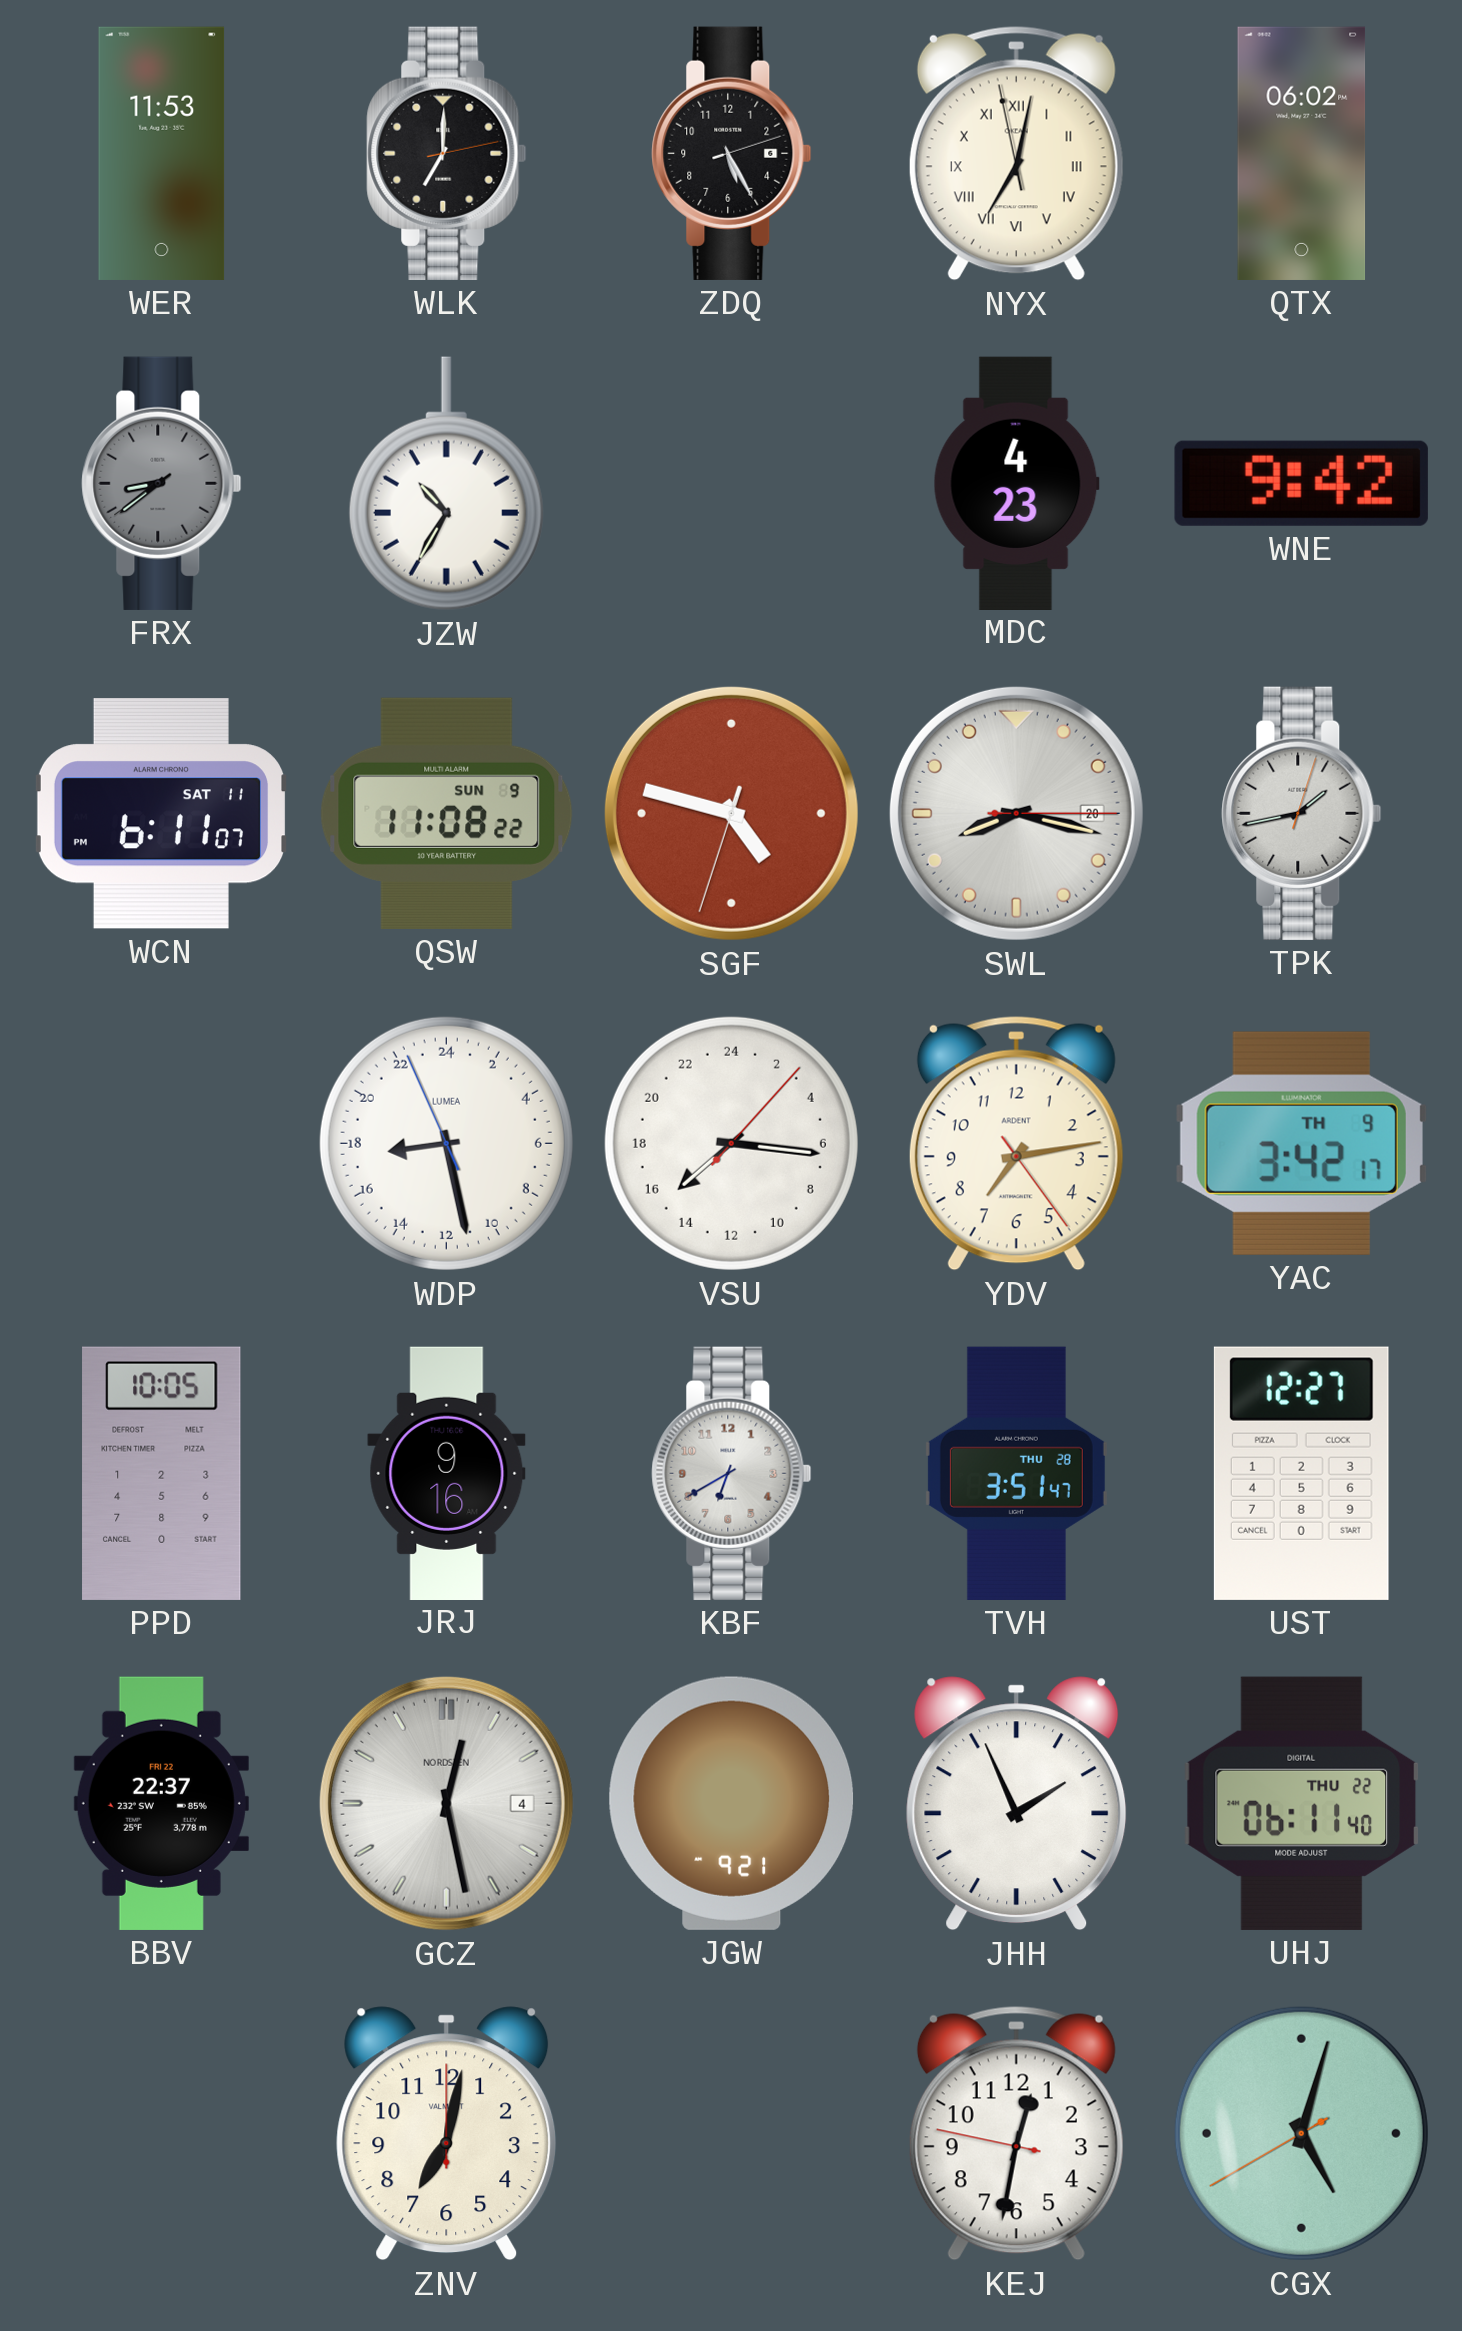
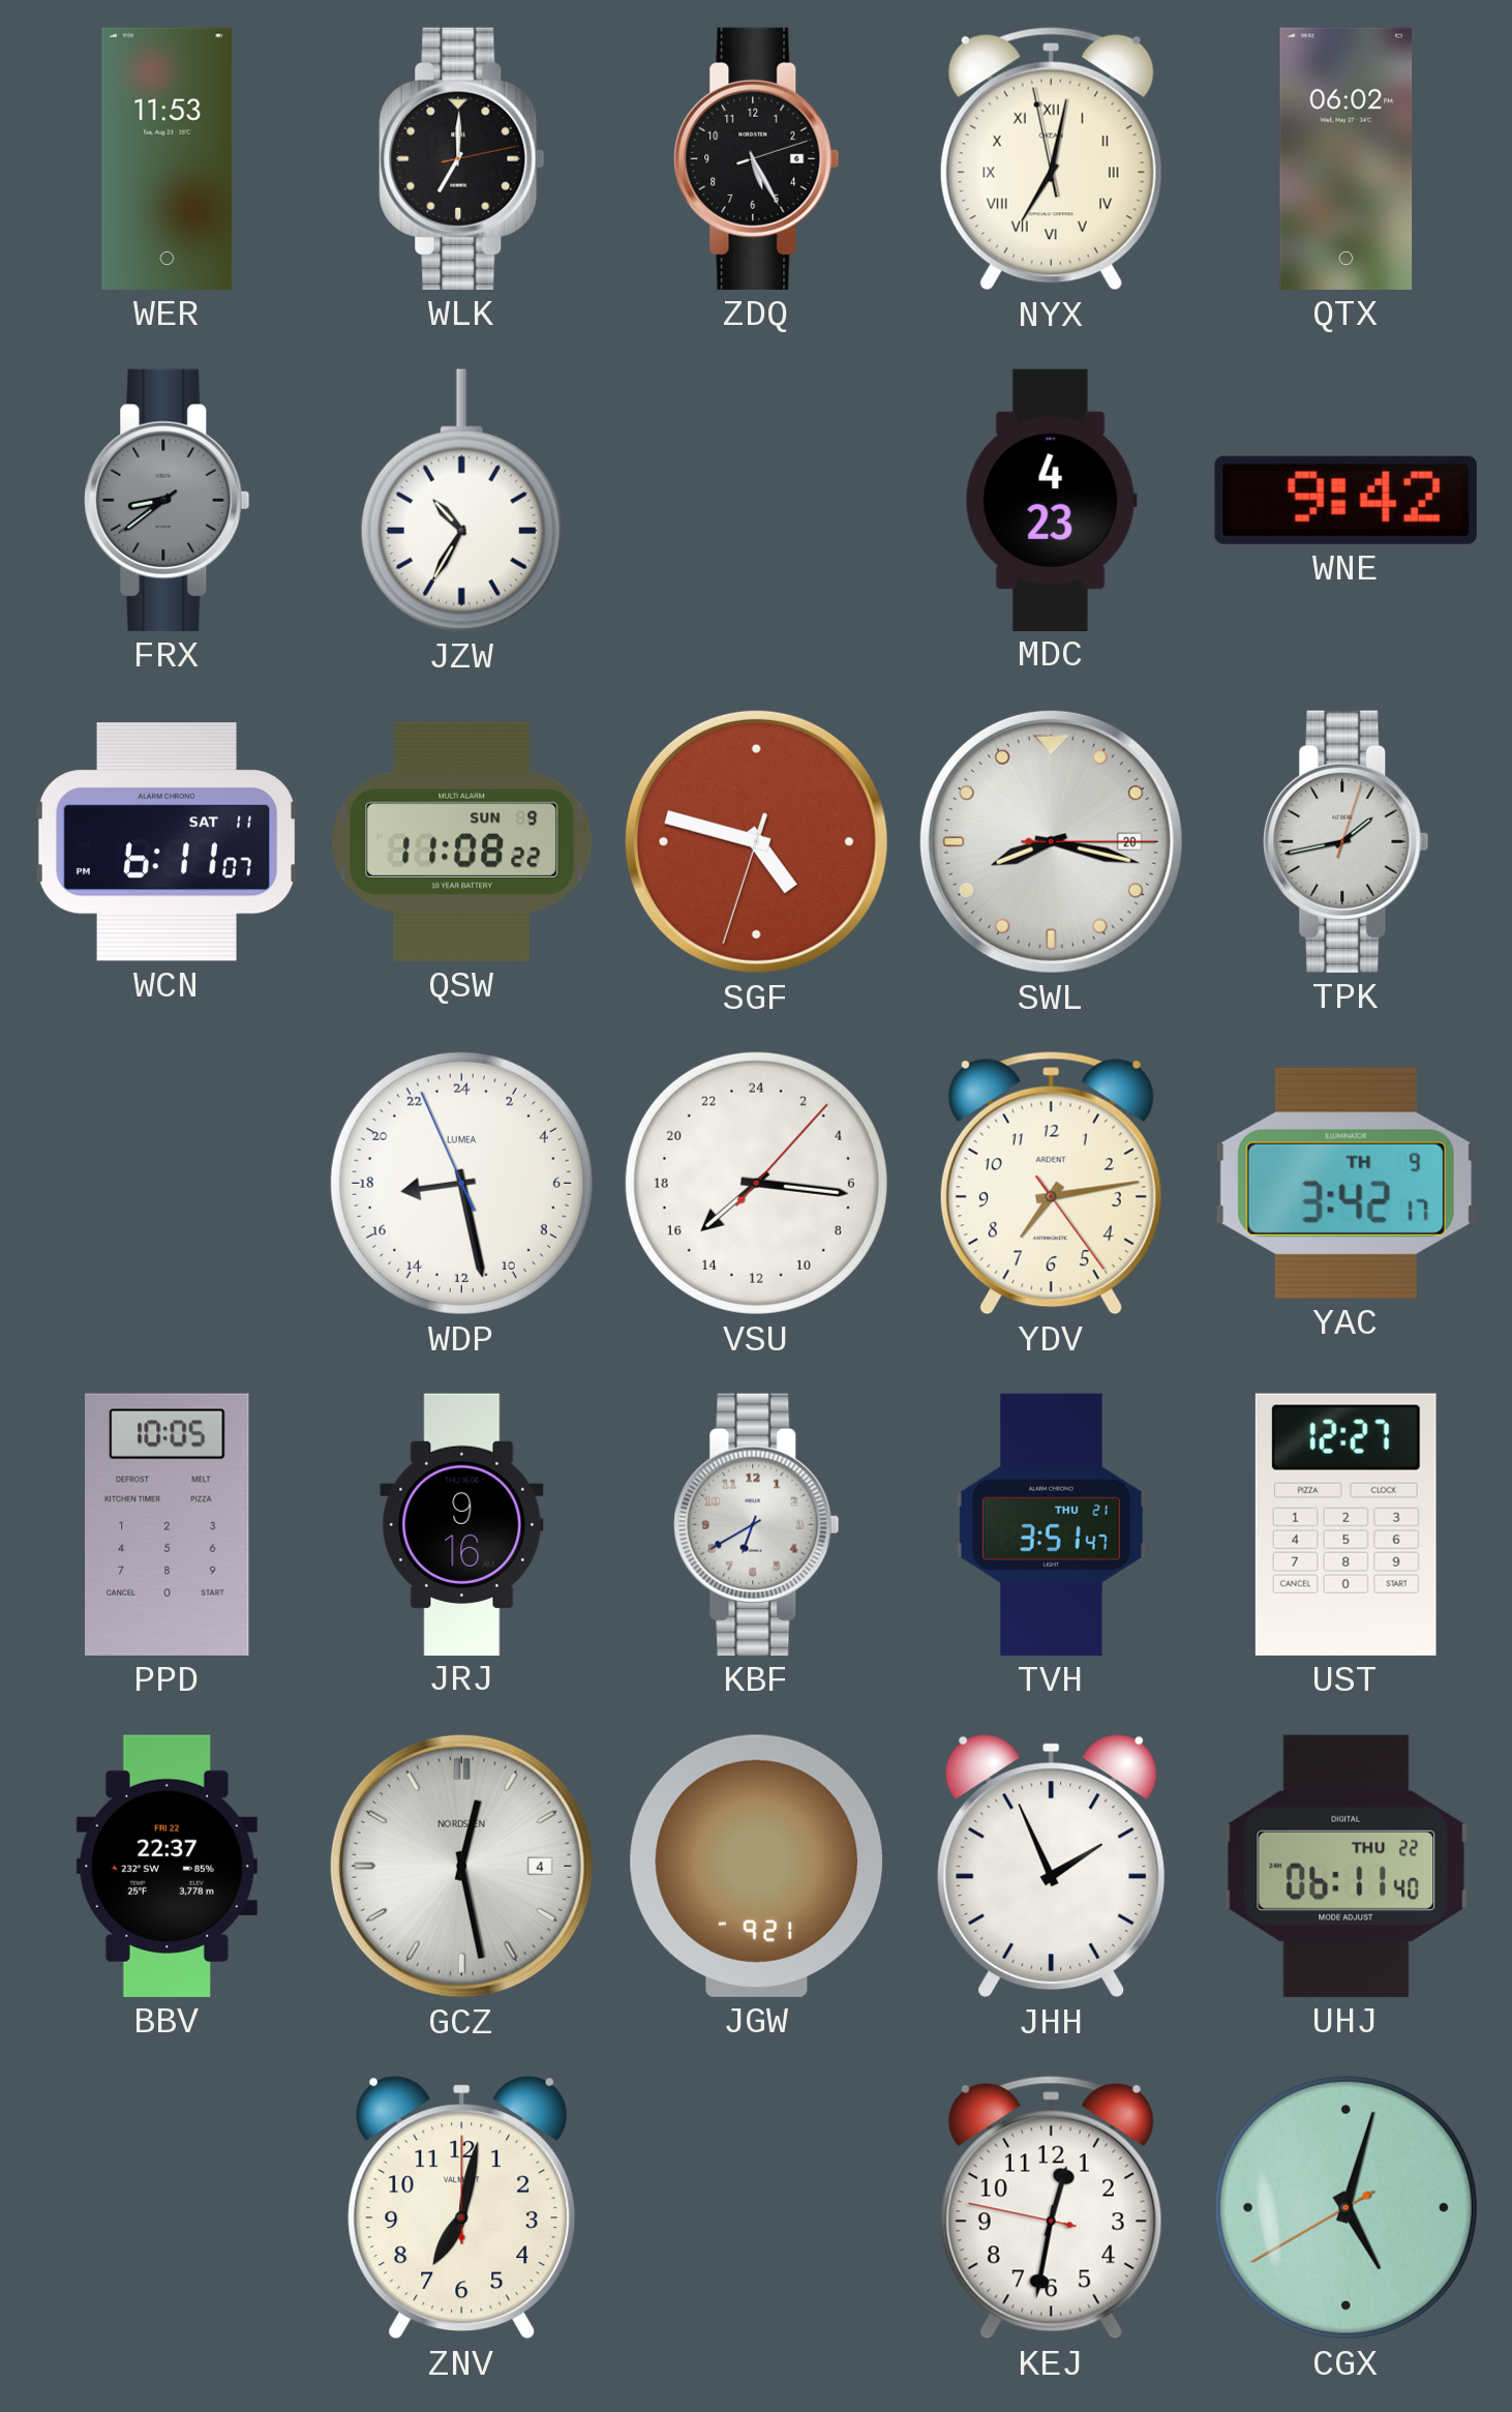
TVH date: THU 28 -> THU 21
